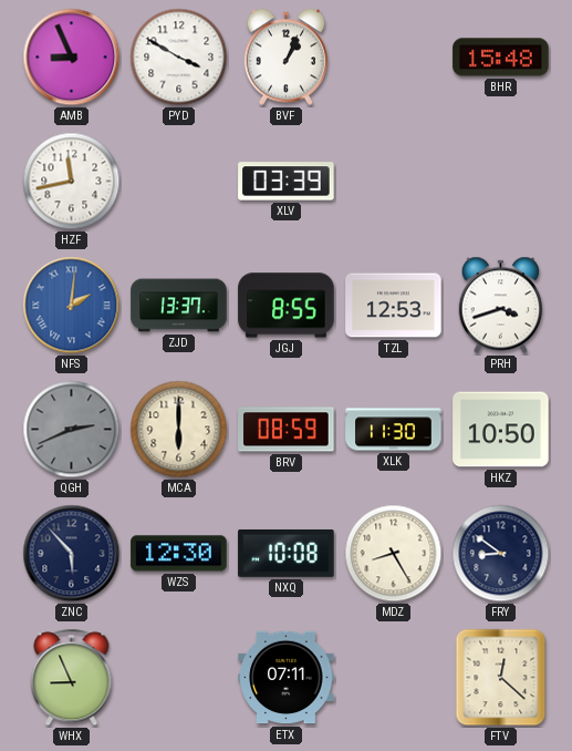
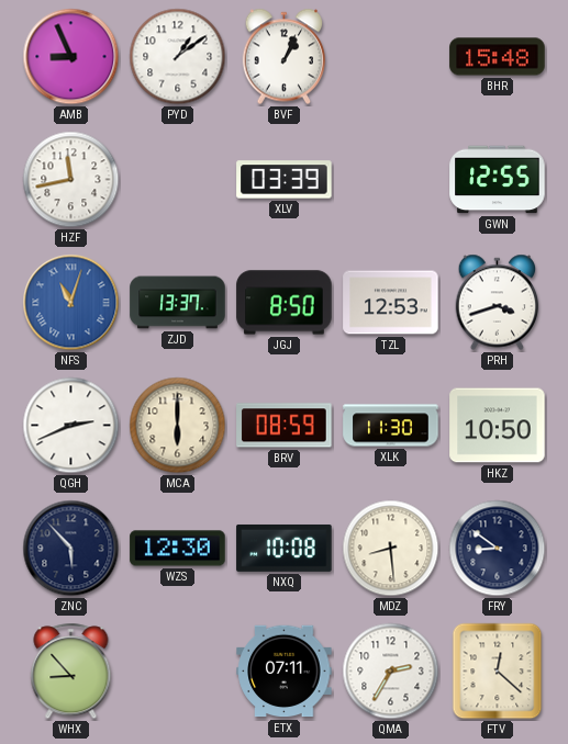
PYD: 3:50 -> 1:09
GWN: none -> 12:55
NFS: 2:01 -> 11:03
JGJ: 8:55 -> 8:50
QGH dial: grey -> white
MDZ: 8:25 -> 8:29
WHX: 8:56 -> 8:53
QMA: none -> 2:35
